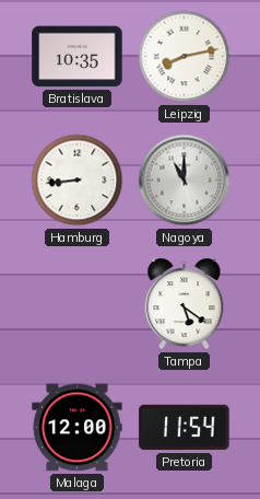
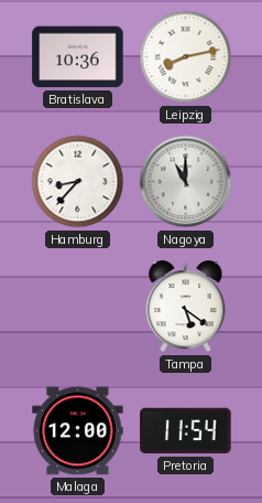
Bratislava: 10:35 -> 10:36
Hamburg: 8:44 -> 8:37
